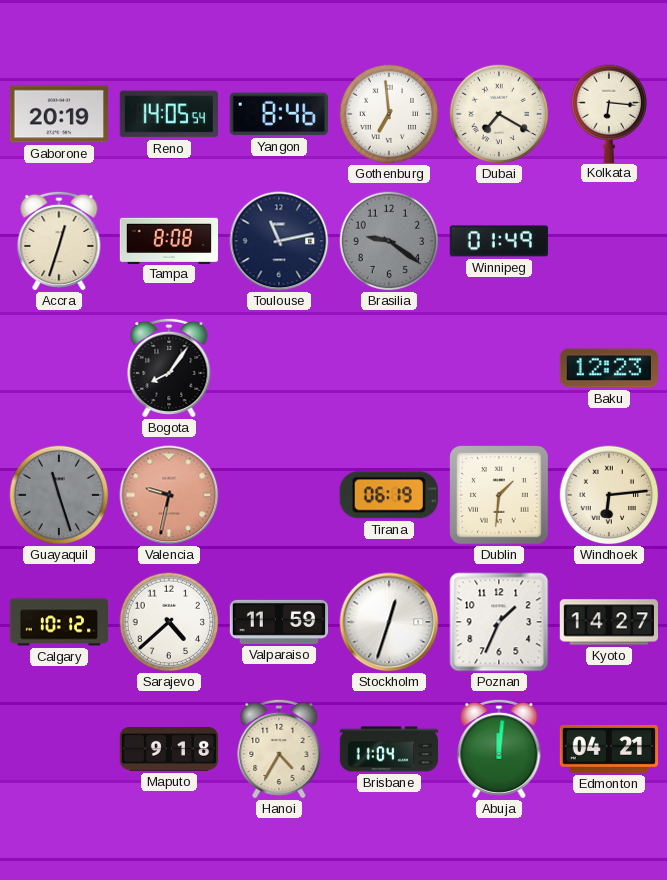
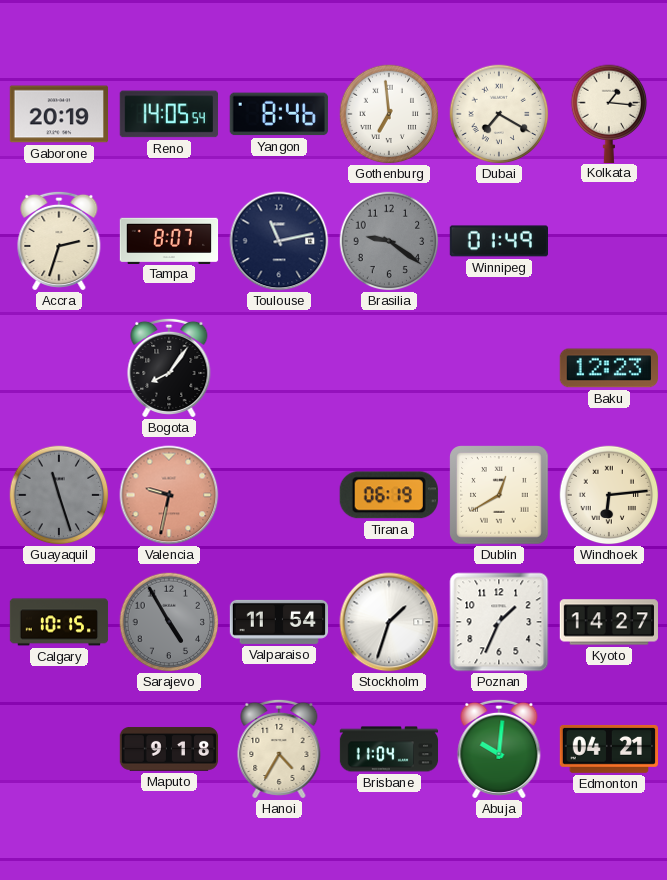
Kolkata: 6:16 -> 1:16
Accra: 12:33 -> 2:33
Tampa: 8:08 -> 8:07
Dublin: 1:31 -> 12:40
Calgary: 10:12 -> 10:15
Sarajevo: 4:38 -> 4:55
Sarajevo dial: white -> grey
Valparaiso: 11:59 -> 11:54
Stockholm: 12:33 -> 1:33
Abuja: 12:01 -> 10:01
